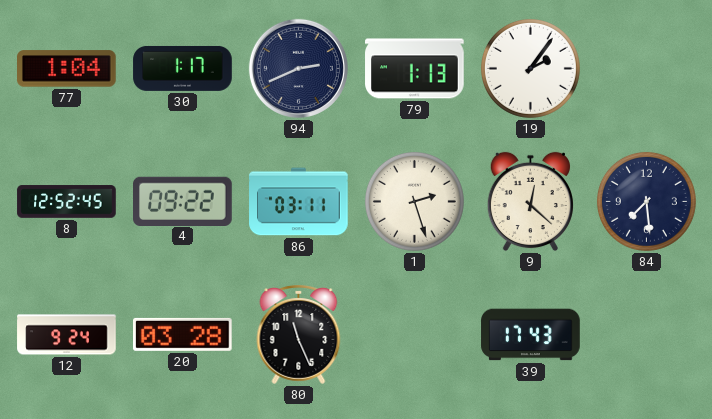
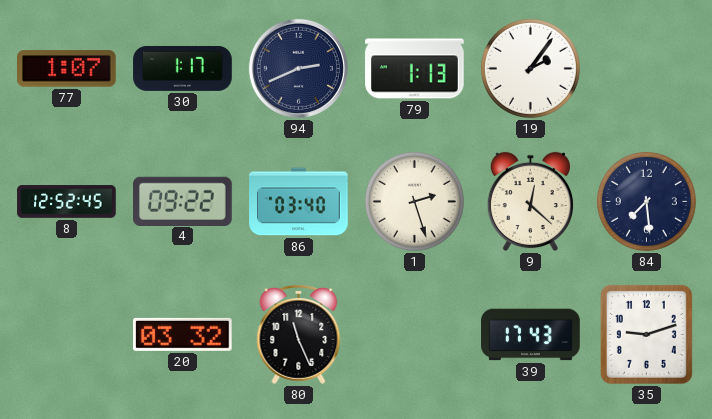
77: 1:04 -> 1:07
86: 03:11 -> 03:40
12: 9:24 -> none
20: 03:28 -> 03:32
35: none -> 9:12
